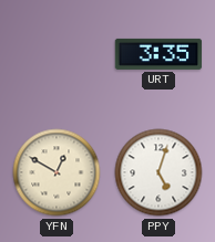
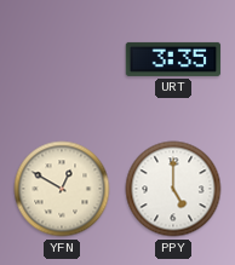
PPY: 5:03 -> 5:00
